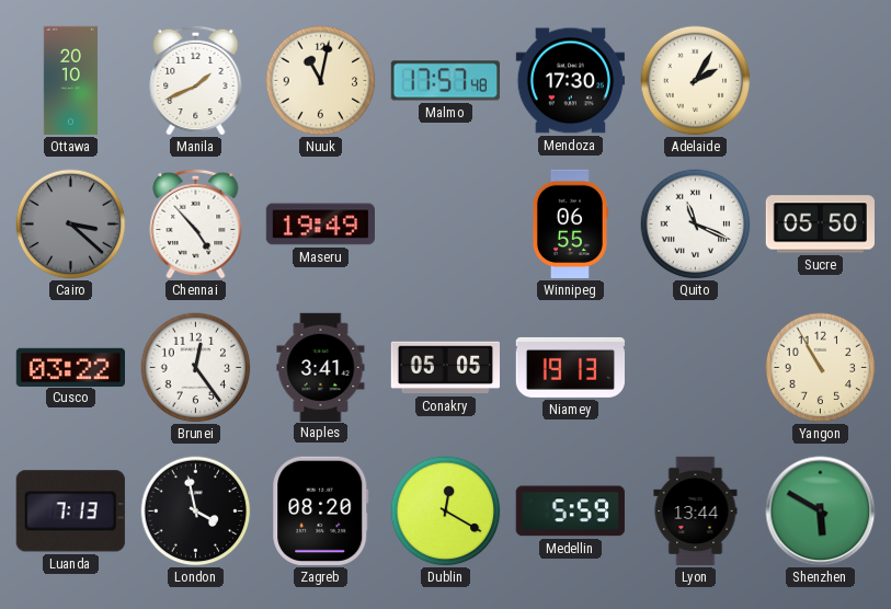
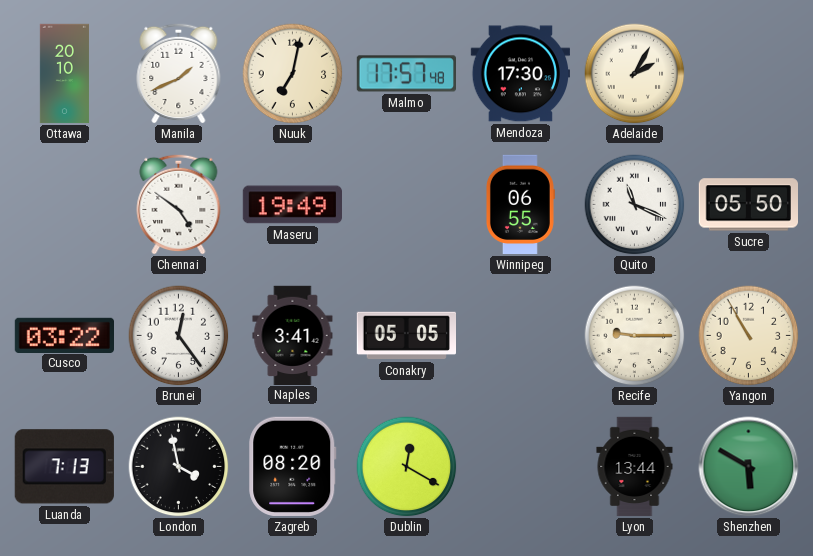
Nuuk: 11:02 -> 7:02
Cairo: 3:22 -> none
Chennai: 4:53 -> 4:51
Niamey: 19:13 -> none
Recife: none -> 9:15
Medellin: 5:59 -> none
